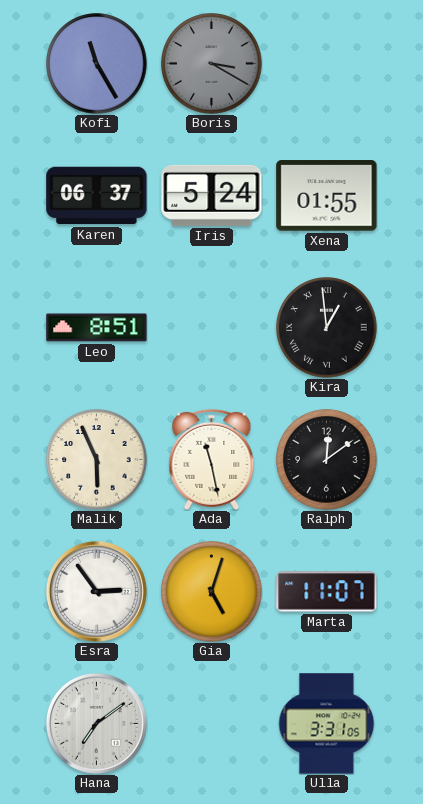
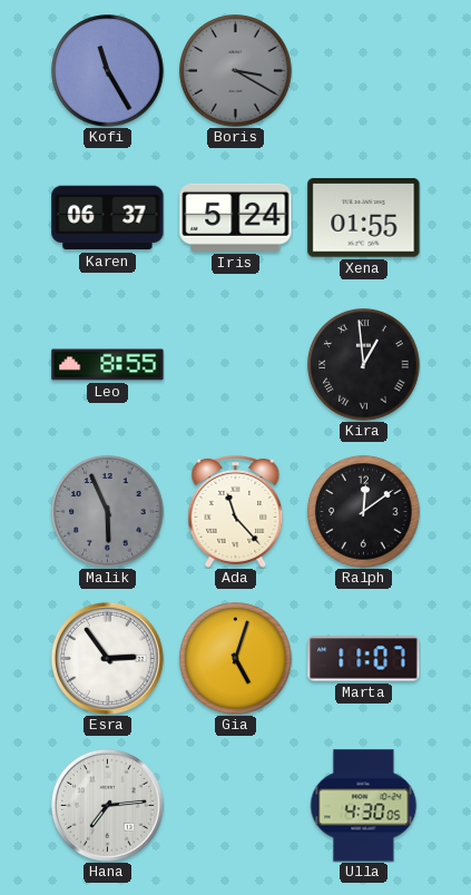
Leo: 8:51 -> 8:55
Malik dial: cream -> grey
Ada: 11:28 -> 11:23
Hana: 7:09 -> 7:14
Ulla: 3:31 -> 4:30
